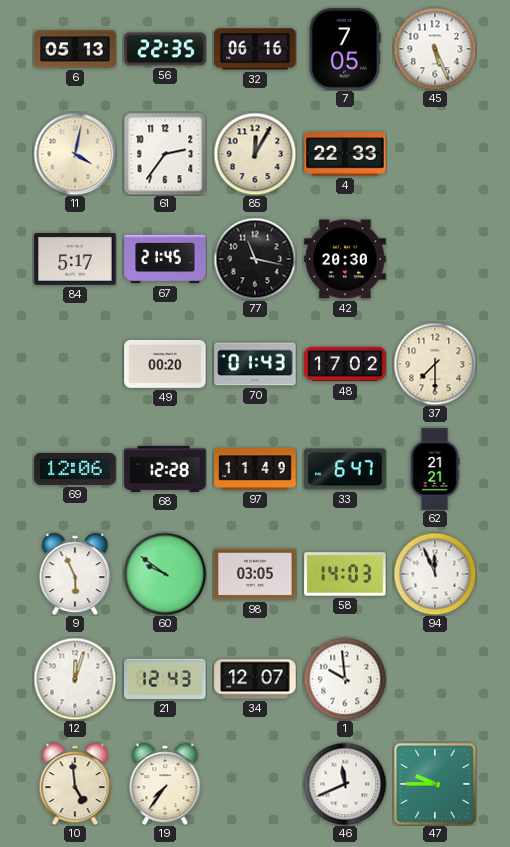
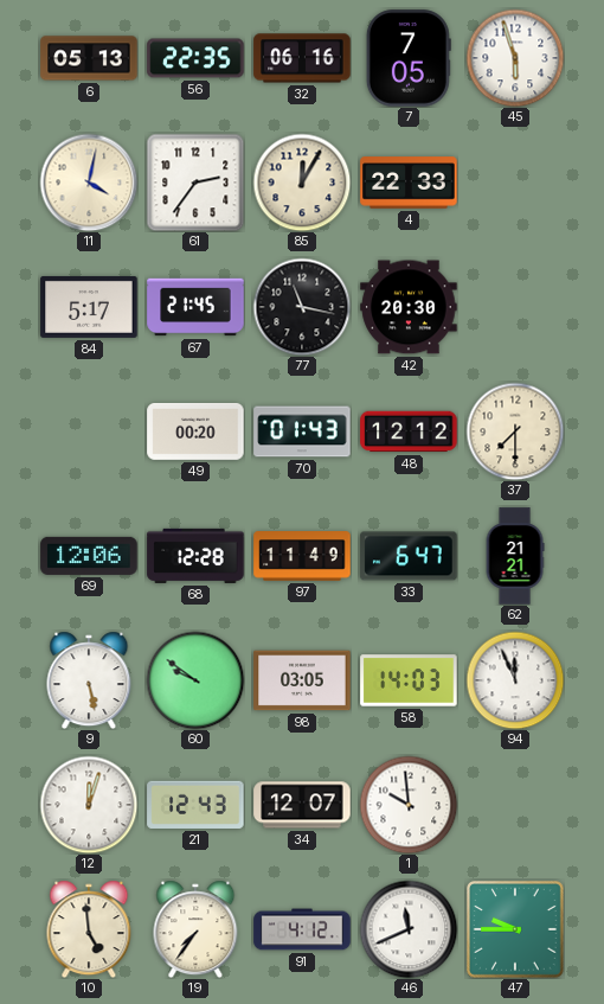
45: 5:26 -> 5:57
48: 17:02 -> 12:12
9: 5:56 -> 5:28
91: none -> 4:12
